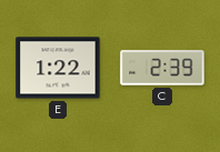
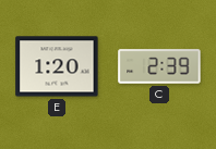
E: 1:22 -> 1:20
